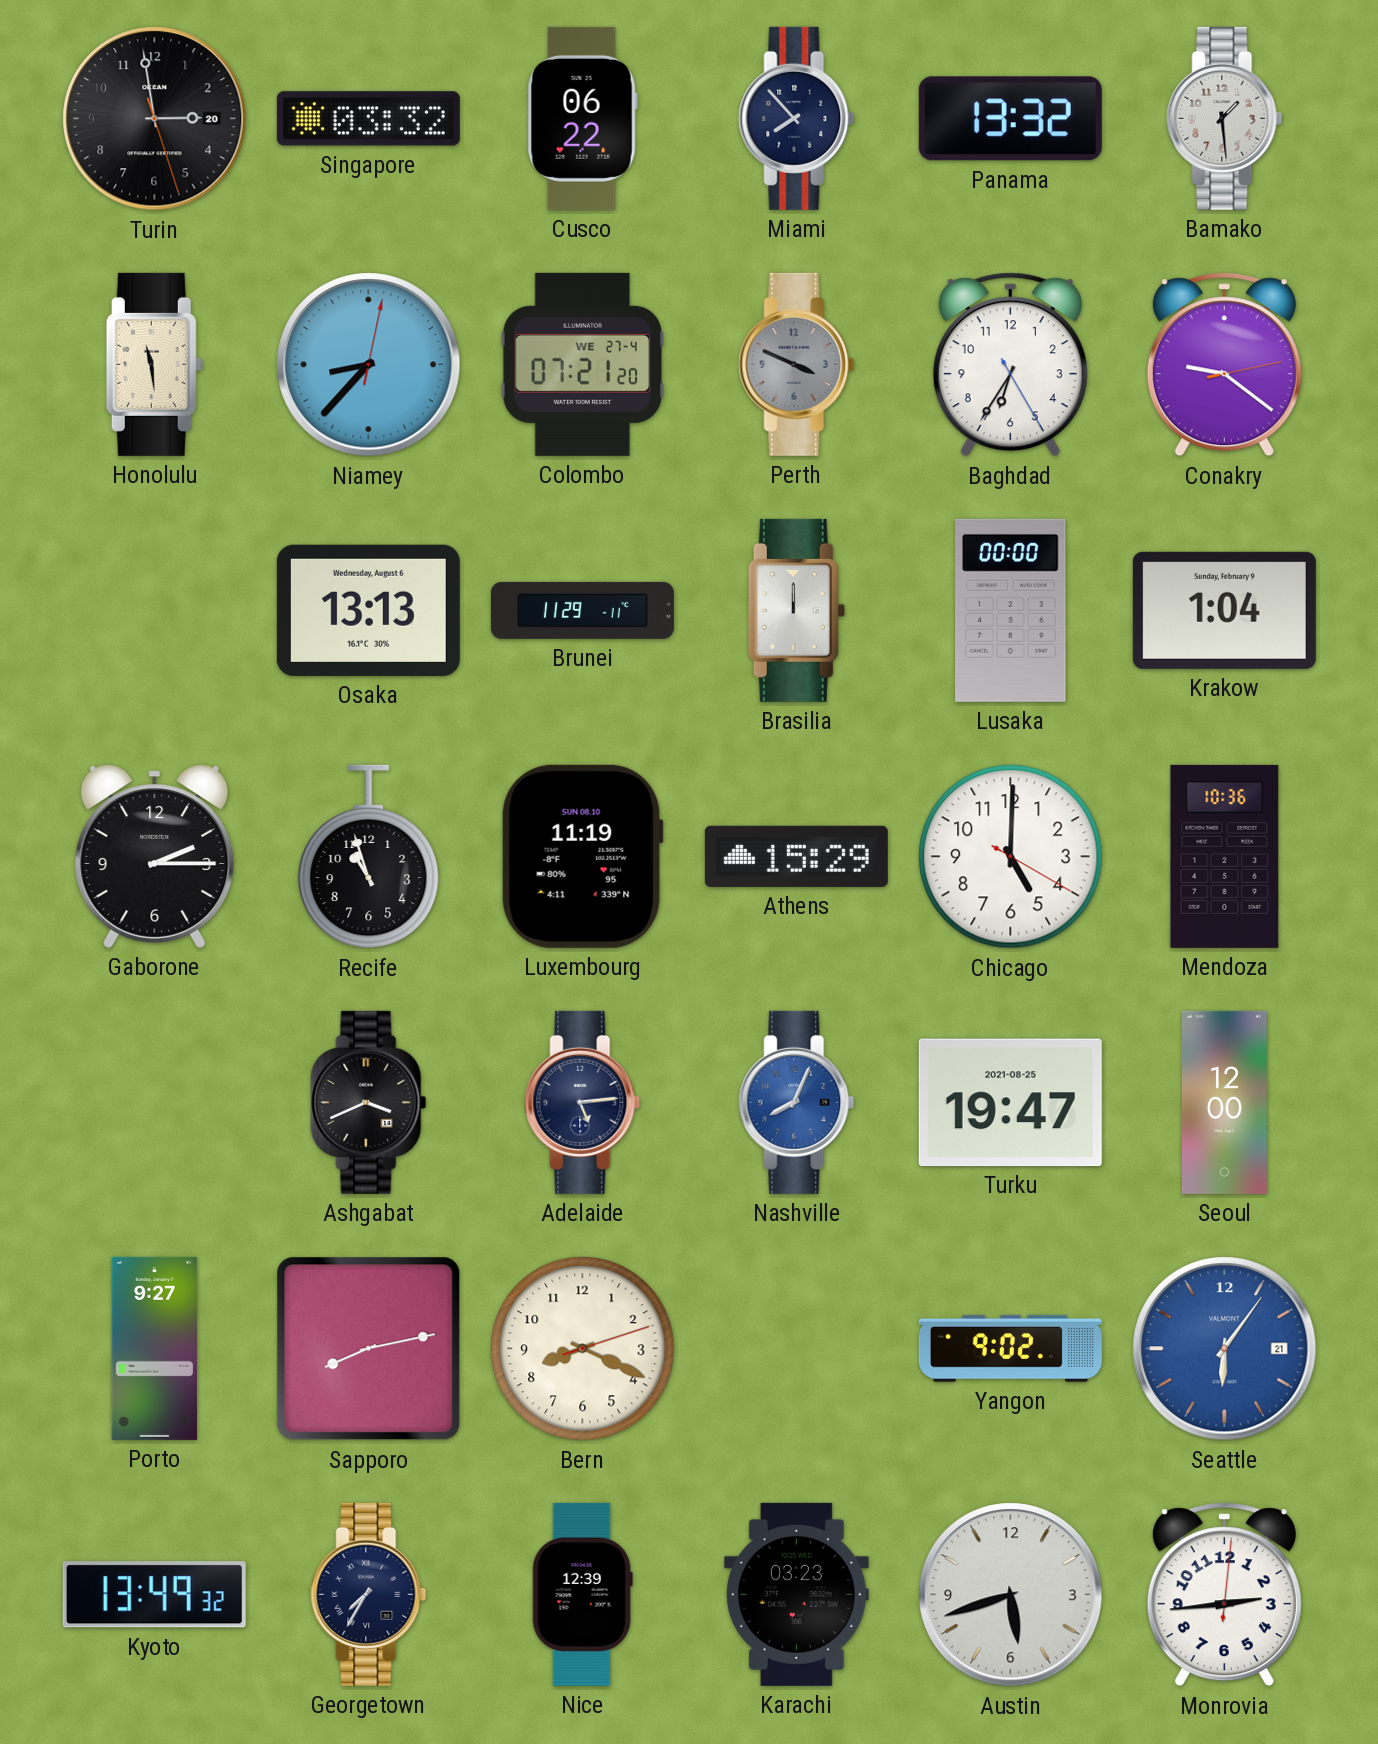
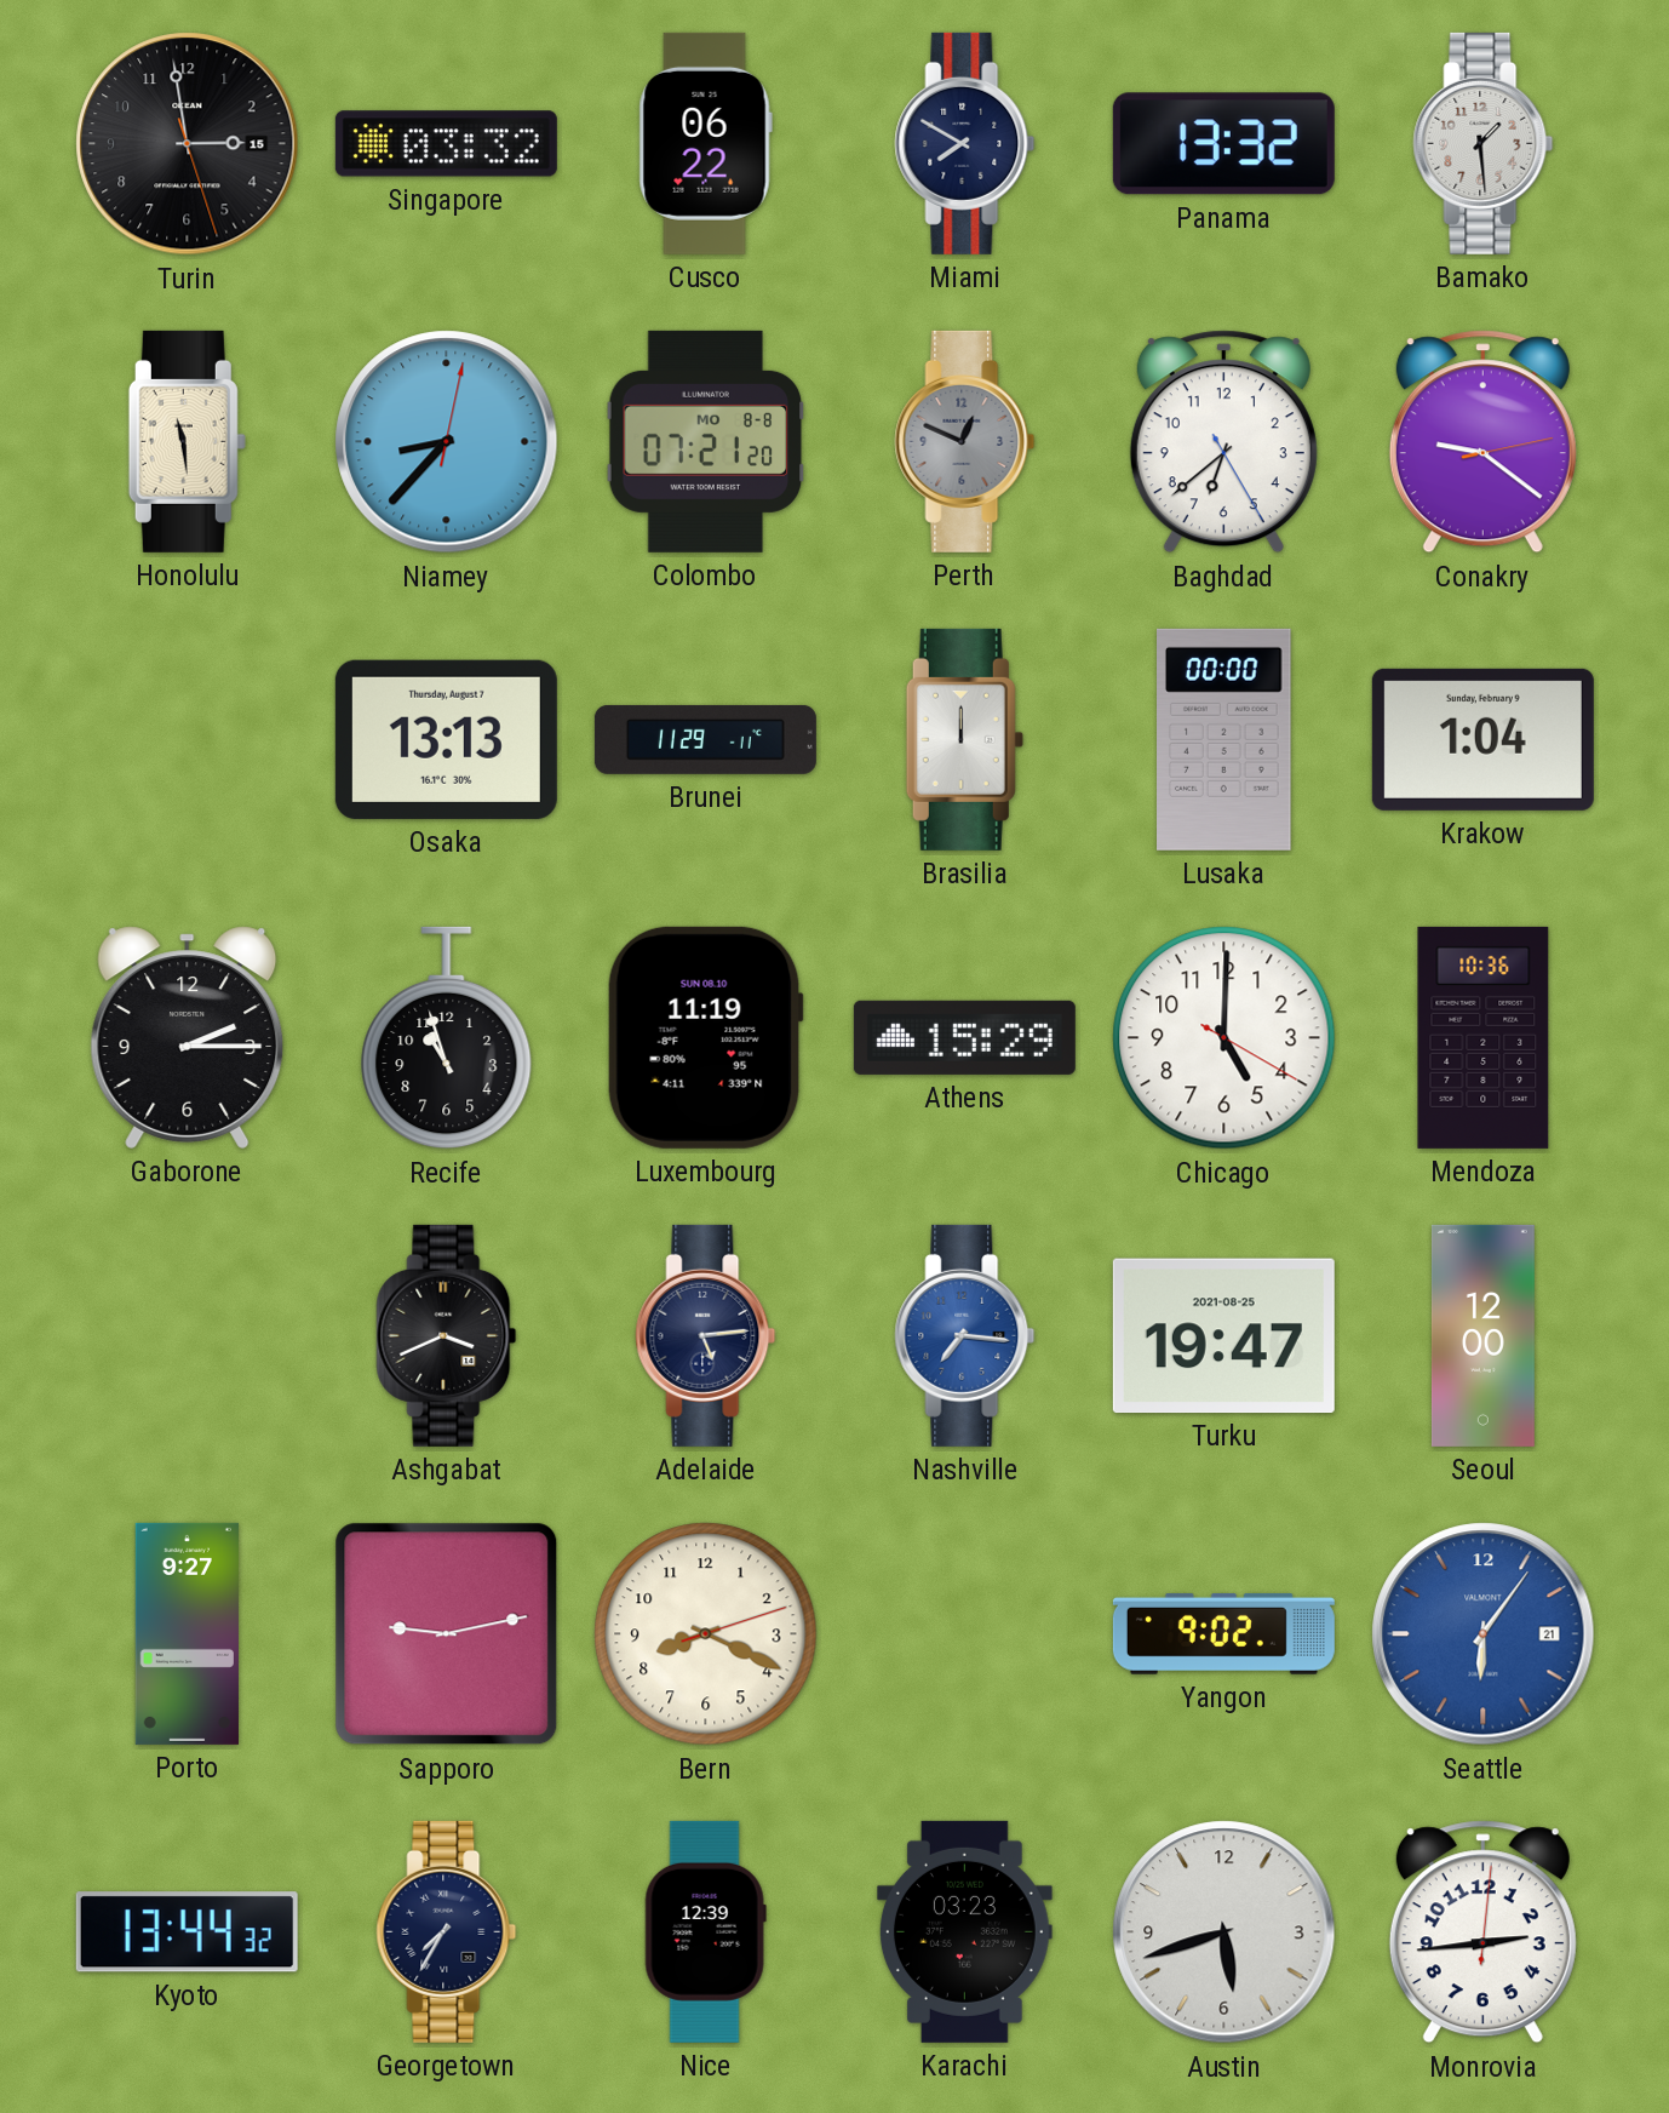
Turin date: 20 -> 15
Miami: 7:53 -> 7:50
Colombo date: WE 27-4 -> MO 8-8
Perth: 3:49 -> 12:49
Baghdad: 6:35 -> 6:38
Osaka date: Wednesday, August 6 -> Thursday, August 7
Nashville: 8:04 -> 7:16
Sapporo: 8:13 -> 9:13
Kyoto: 13:49 -> 13:44
